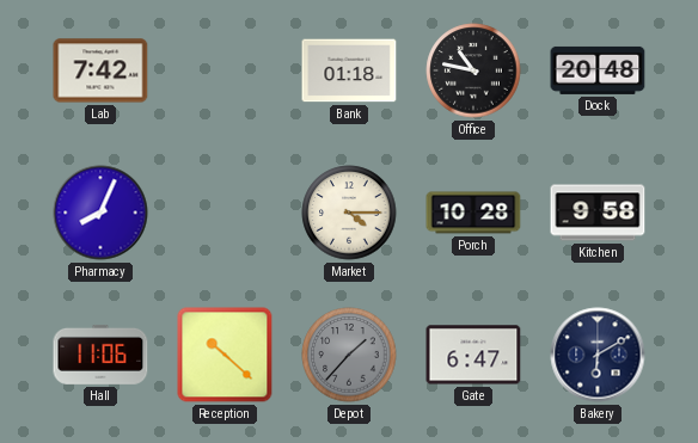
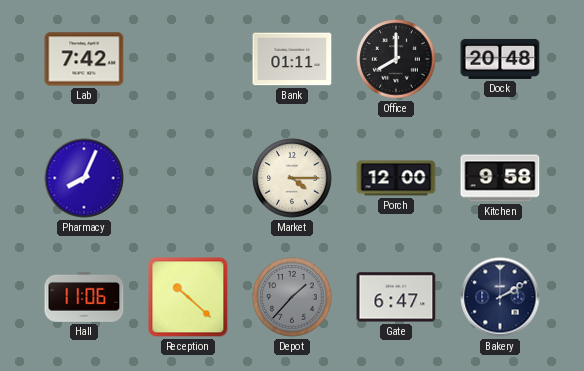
Bank: 01:18 -> 01:11
Office: 10:47 -> 8:00
Porch: 10:28 -> 12:00
Bakery: 6:10 -> 2:10
